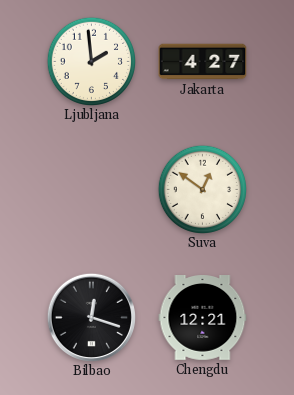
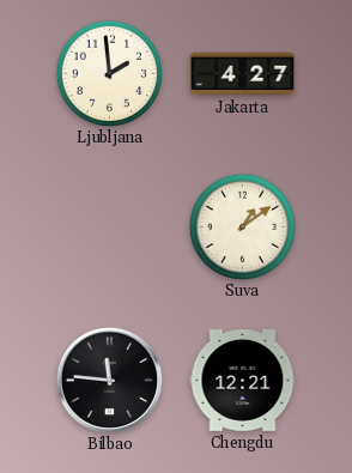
Suva: 12:51 -> 1:09
Bilbao: 12:18 -> 11:46
